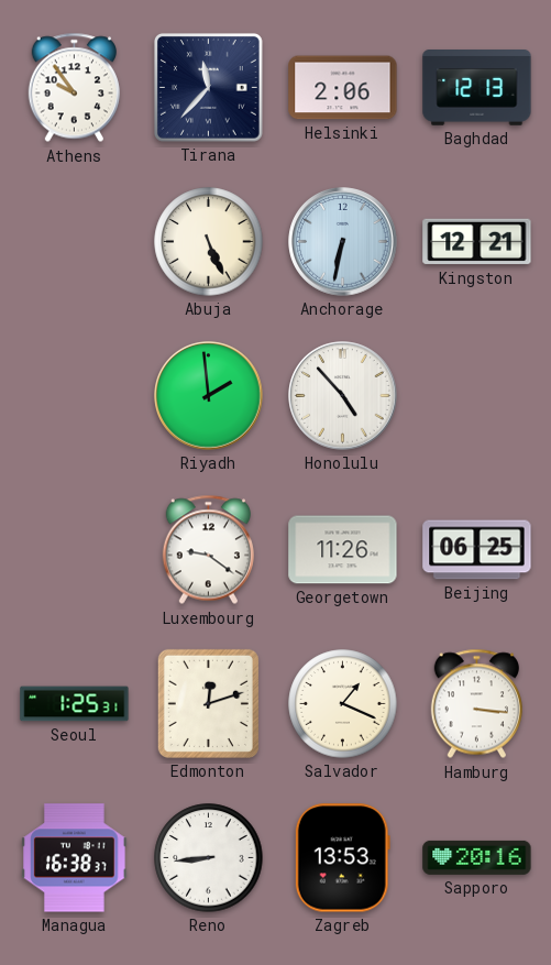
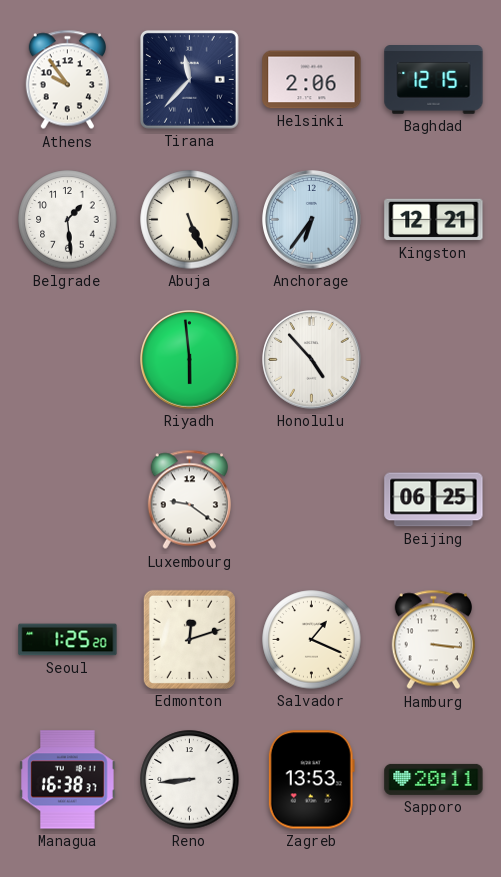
Baghdad: 12:13 -> 12:15
Belgrade: none -> 1:29
Anchorage: 6:32 -> 6:36
Riyadh: 1:59 -> 5:59
Georgetown: 11:26 -> none
Seoul: 1:25:31 -> 1:25:20
Sapporo: 20:16 -> 20:11
